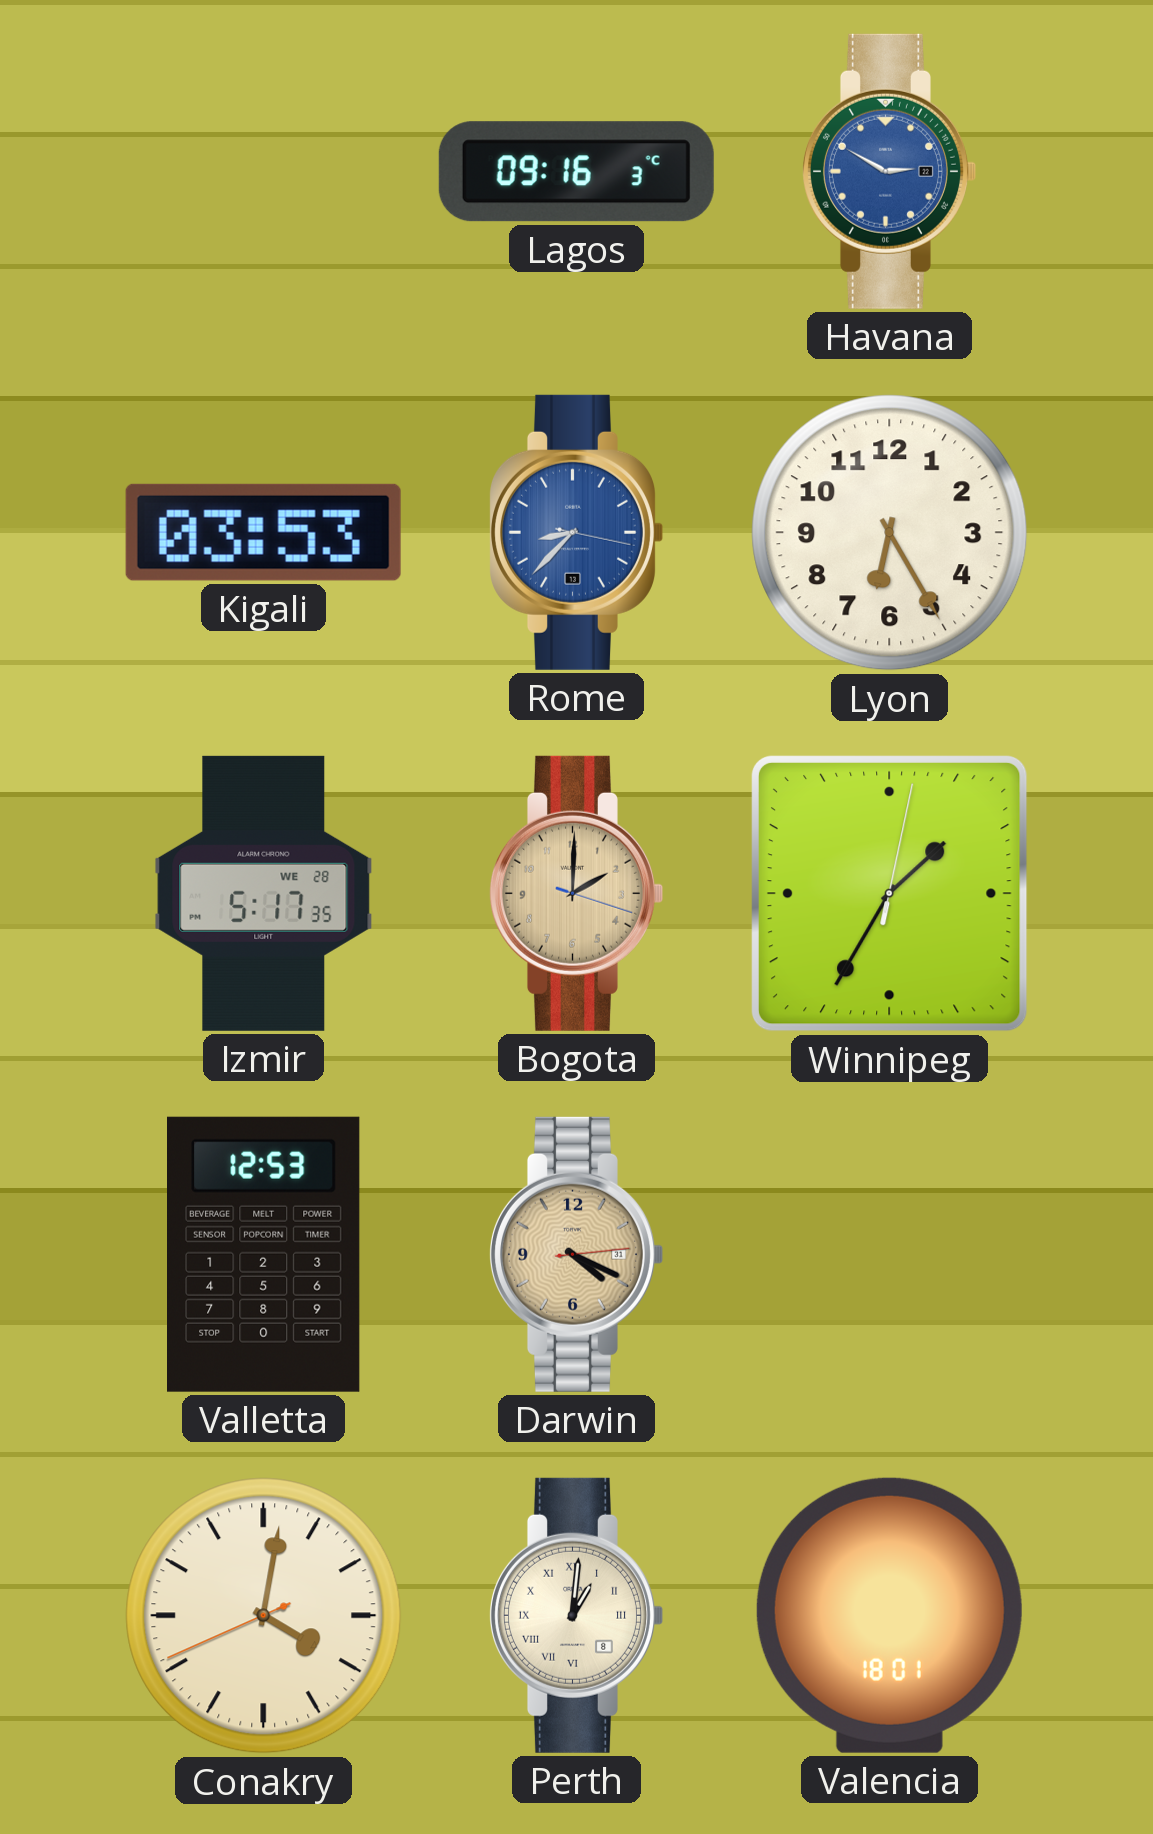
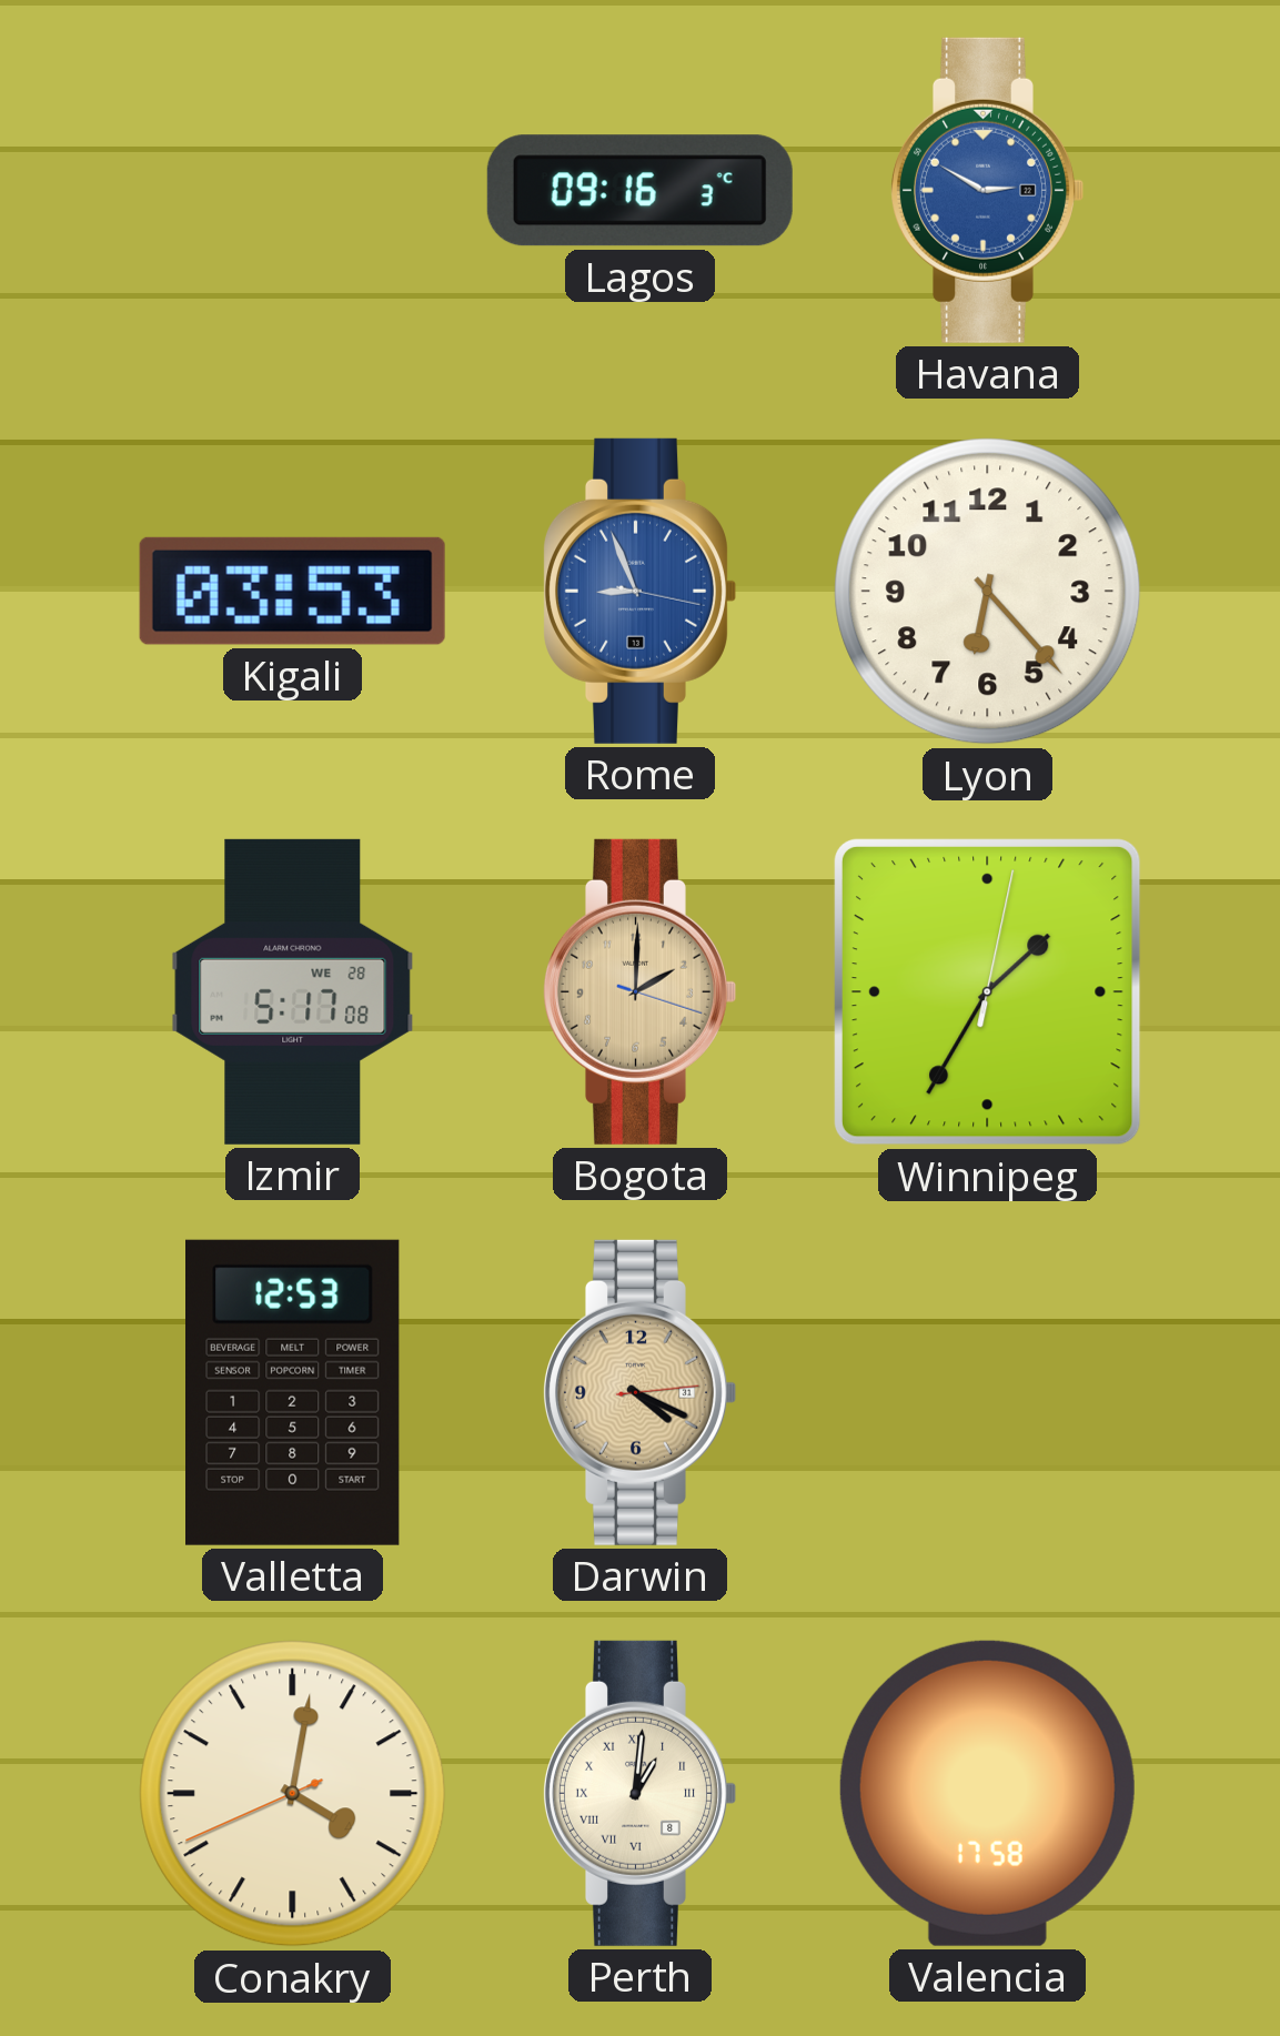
Rome: 8:37 -> 8:56
Lyon: 6:25 -> 6:23
Izmir: 5:17:35 -> 5:17:08
Valencia: 18:01 -> 17:58
